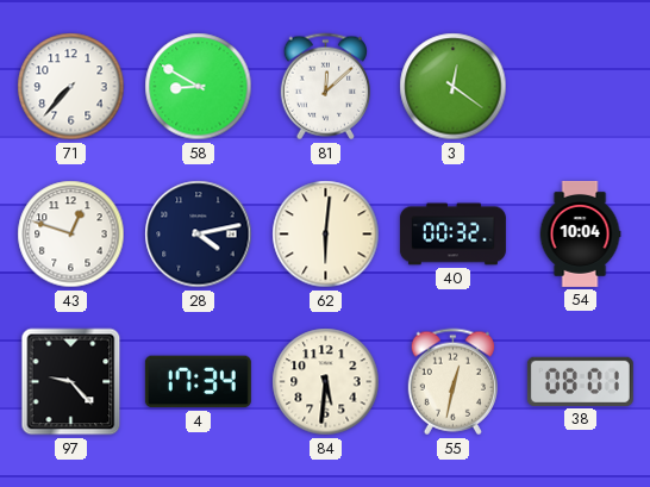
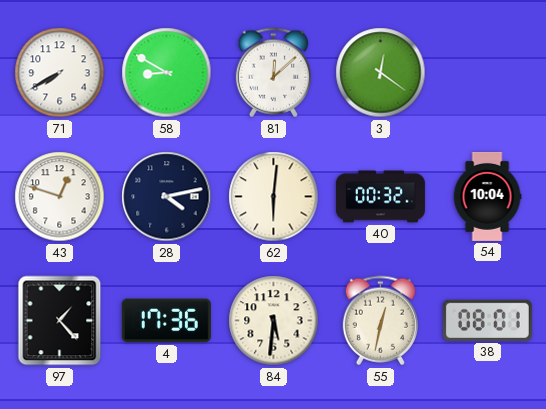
71: 7:37 -> 7:40
97: 9:23 -> 1:23
4: 17:34 -> 17:36
